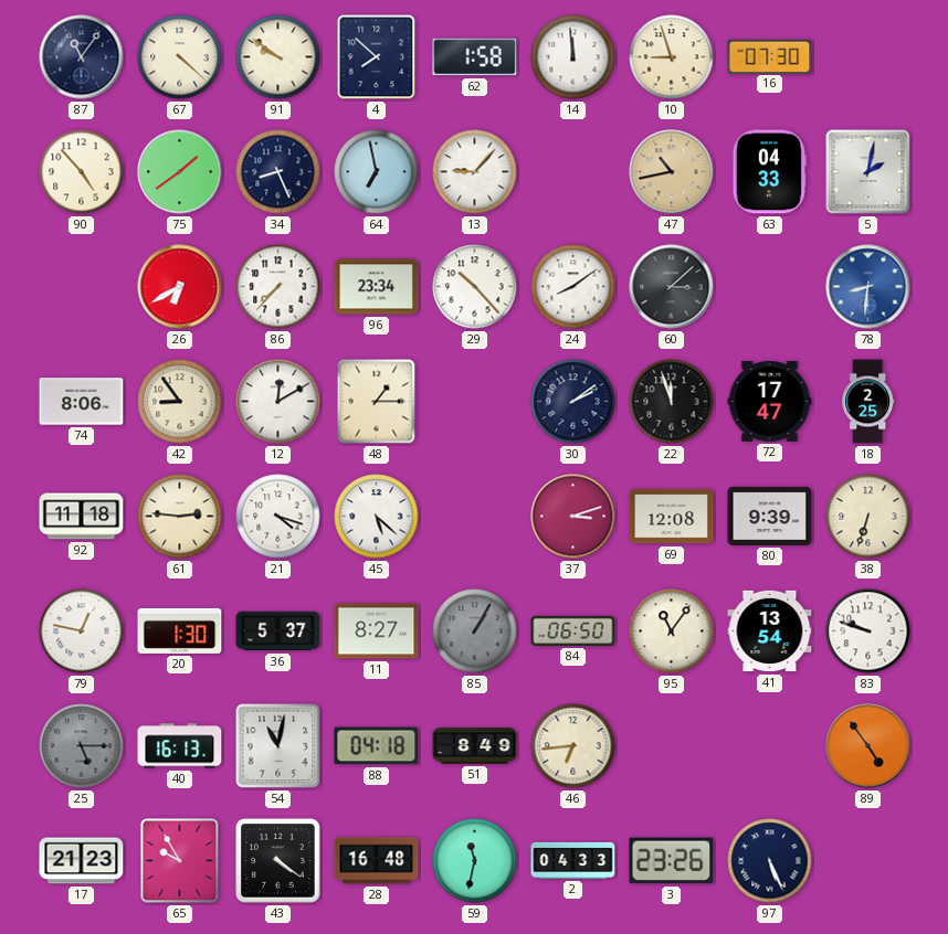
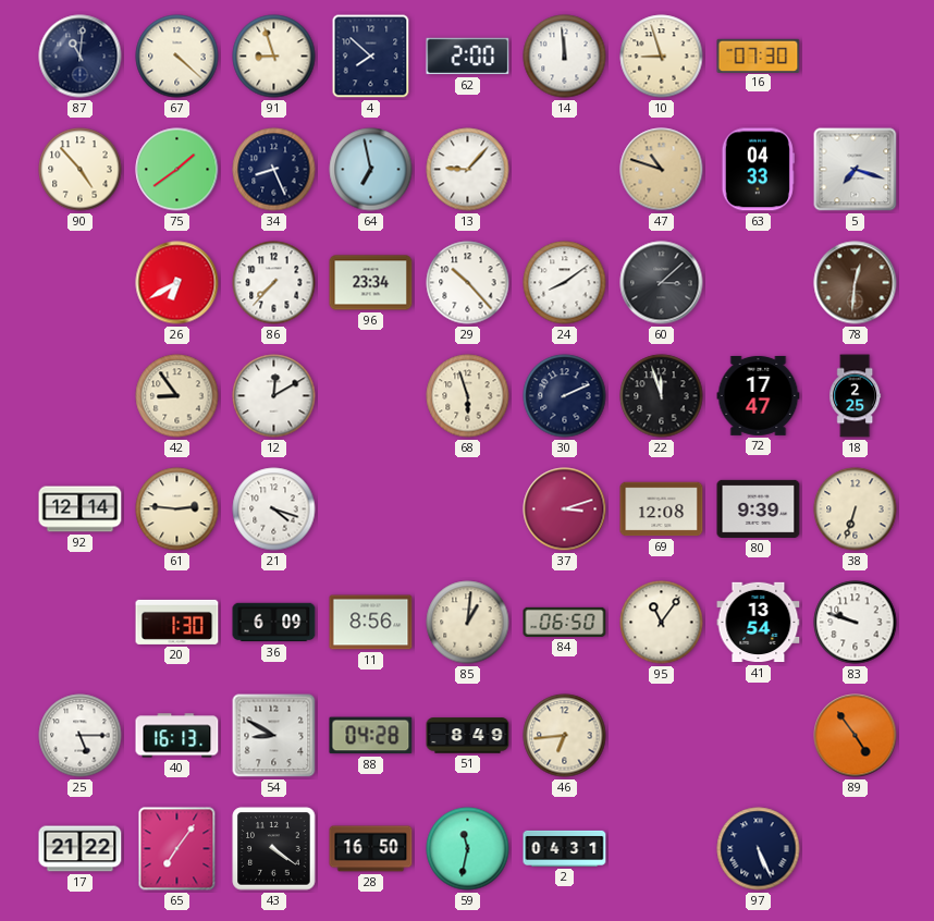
87: 11:06 -> 11:01
91: 9:51 -> 8:57
62: 1:58 -> 2:00
47: 10:43 -> 10:48
5: 2:02 -> 7:18
78: 8:31 -> 12:31
78 dial: blue -> brown
74: 8:06 -> none
48: 1:15 -> none
68: none -> 5:57
30: 2:09 -> 2:11
92: 11:18 -> 12:14
45: 5:22 -> none
79: 12:47 -> none
36: 5:37 -> 6:09
11: 8:27 -> 8:56
85: 1:05 -> 1:01
85 dial: grey -> cream
25 dial: grey -> white
54: 11:02 -> 8:50
88: 04:18 -> 04:28
17: 21:23 -> 21:22
65: 9:55 -> 7:06
28: 16:48 -> 16:50
2: 04:33 -> 04:31
3: 23:26 -> none
